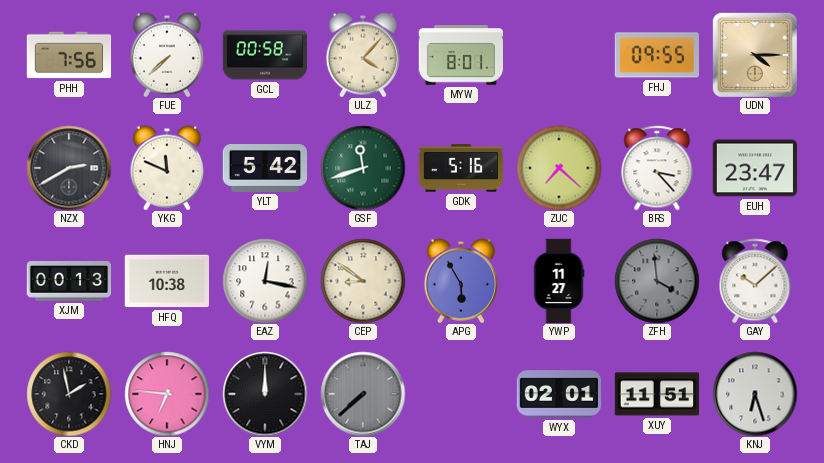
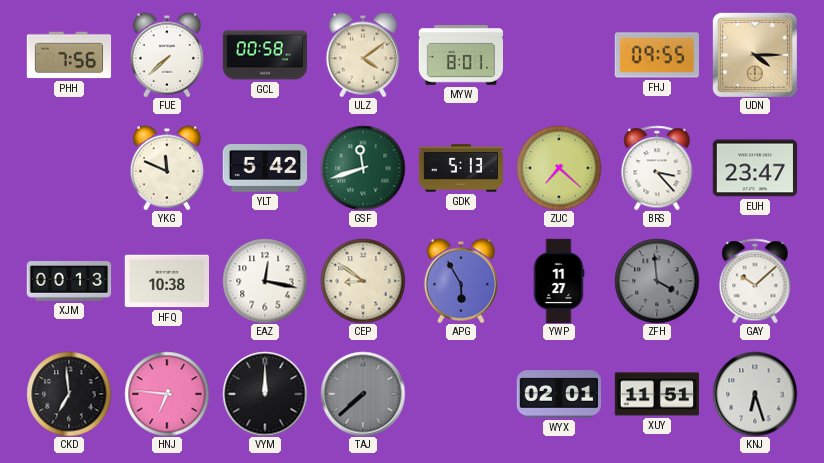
ULZ: 4:07 -> 4:09
NZX: 2:40 -> none
GDK: 5:16 -> 5:13
CKD: 1:58 -> 6:59
